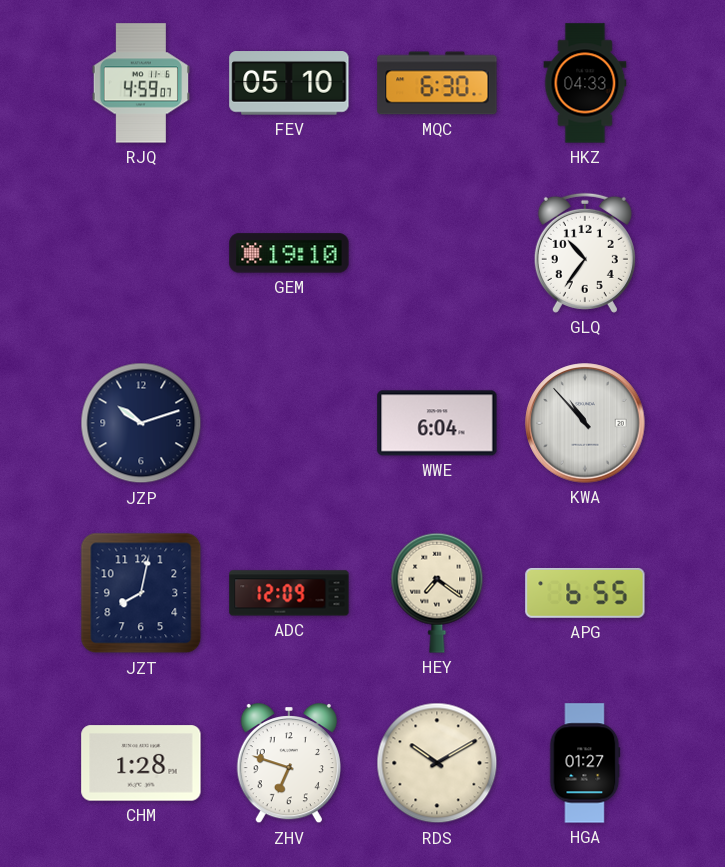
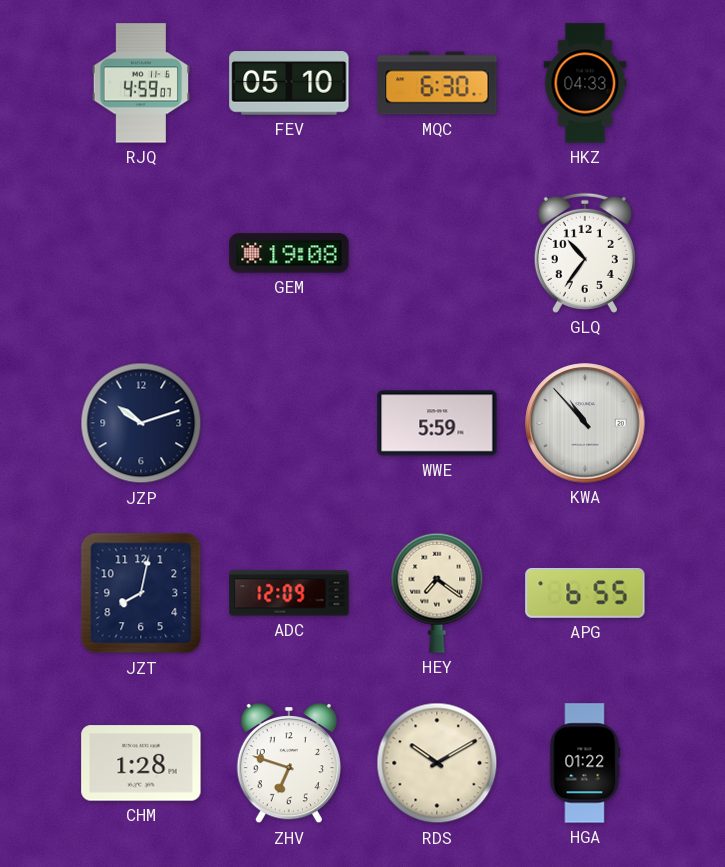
GEM: 19:10 -> 19:08
WWE: 6:04 -> 5:59
HGA: 01:27 -> 01:22
